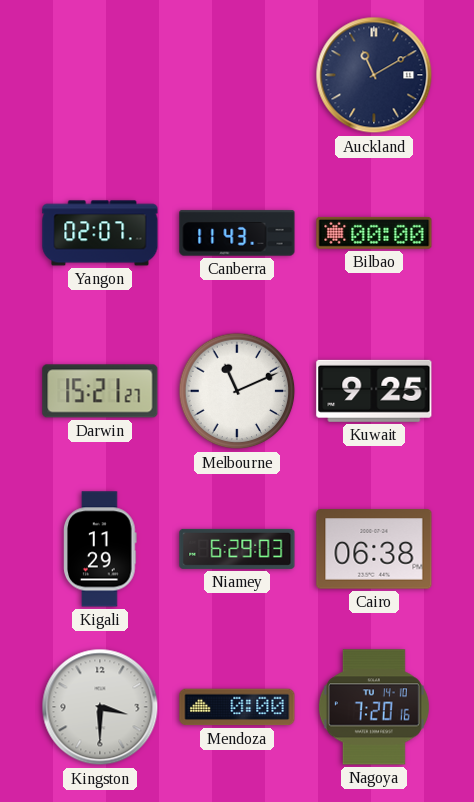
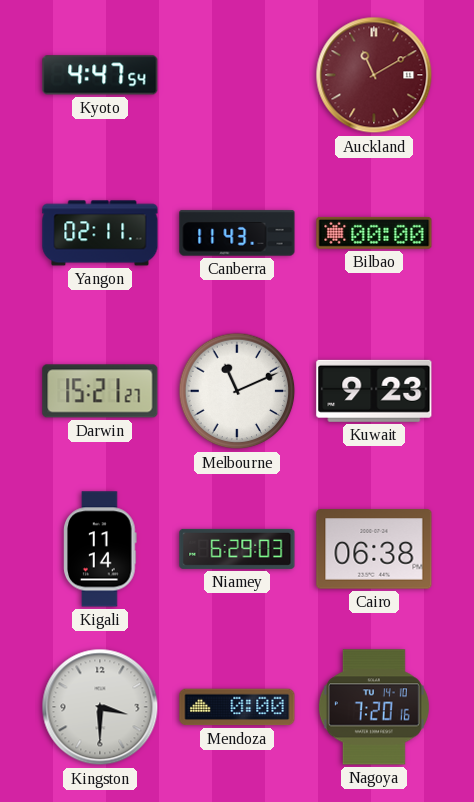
Kyoto: none -> 4:47
Auckland dial: navy -> burgundy
Yangon: 02:07 -> 02:11
Kuwait: 9:25 -> 9:23
Kigali: 11:29 -> 11:14
